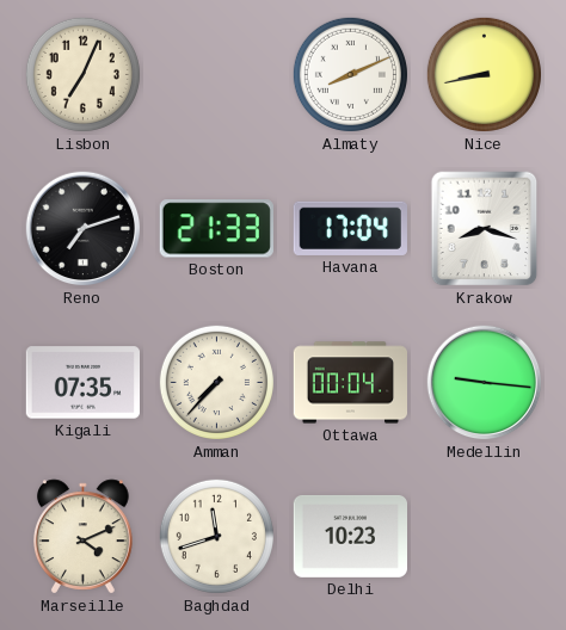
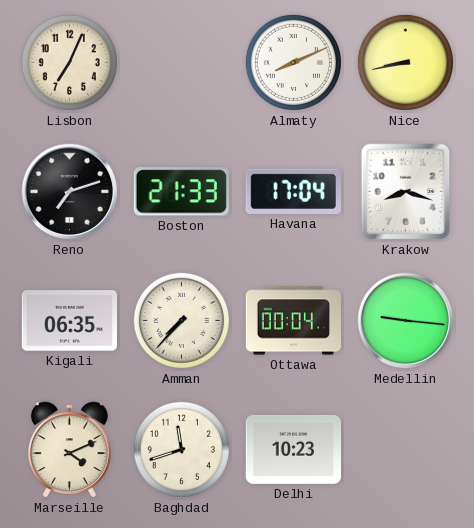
Kigali: 07:35 -> 06:35
